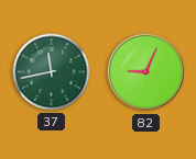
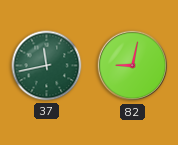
82: 9:04 -> 9:02
